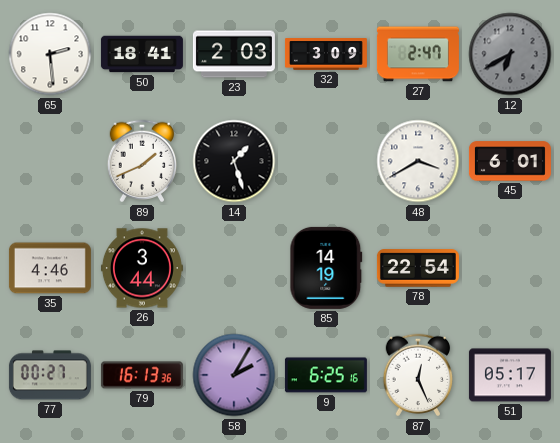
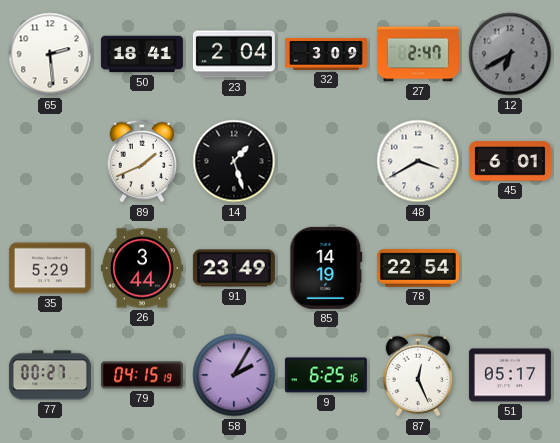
23: 2:03 -> 2:04
35: 4:46 -> 5:29
91: none -> 23:49
79: 16:13 -> 04:15
